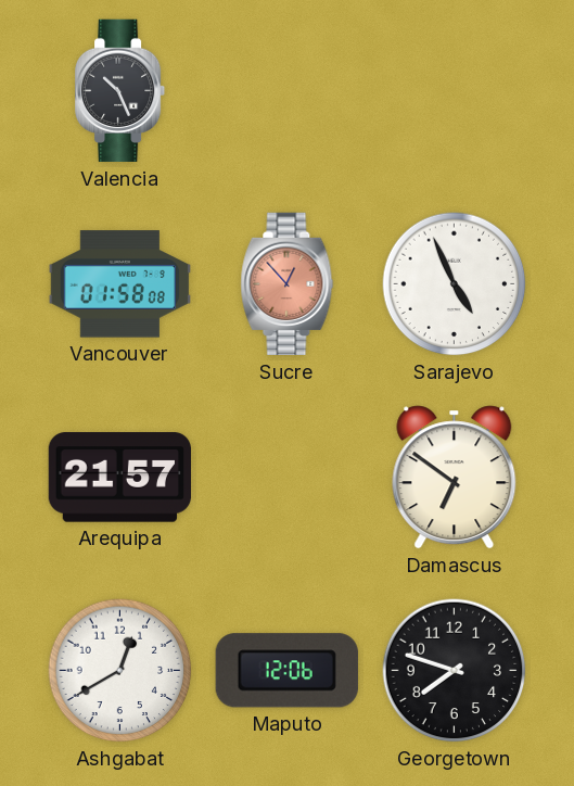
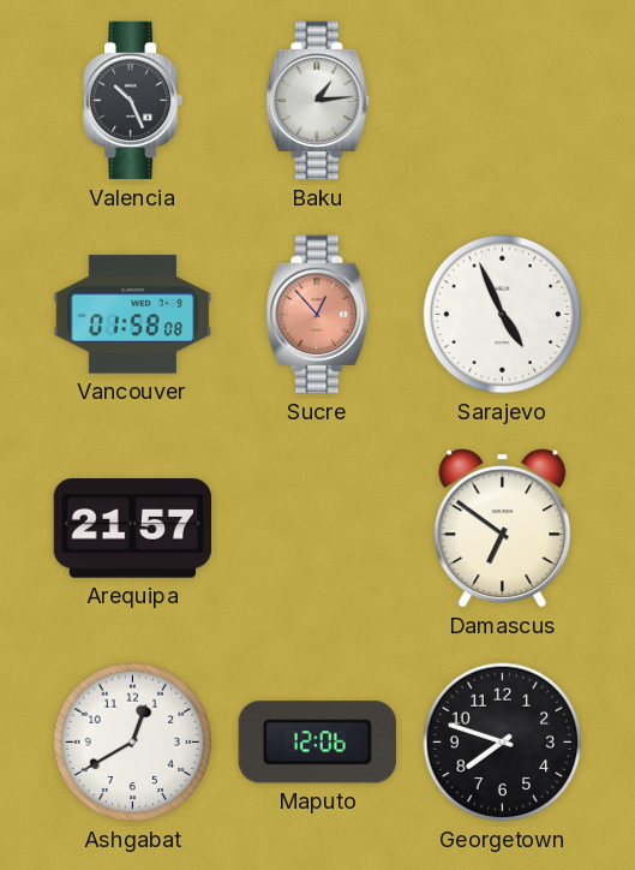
Baku: none -> 1:14
